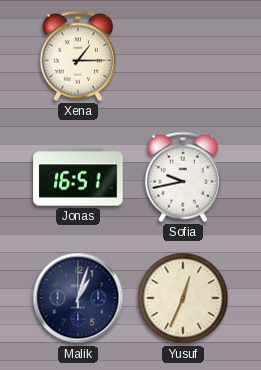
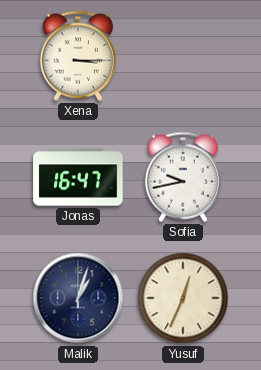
Xena: 1:15 -> 3:15
Jonas: 16:51 -> 16:47
